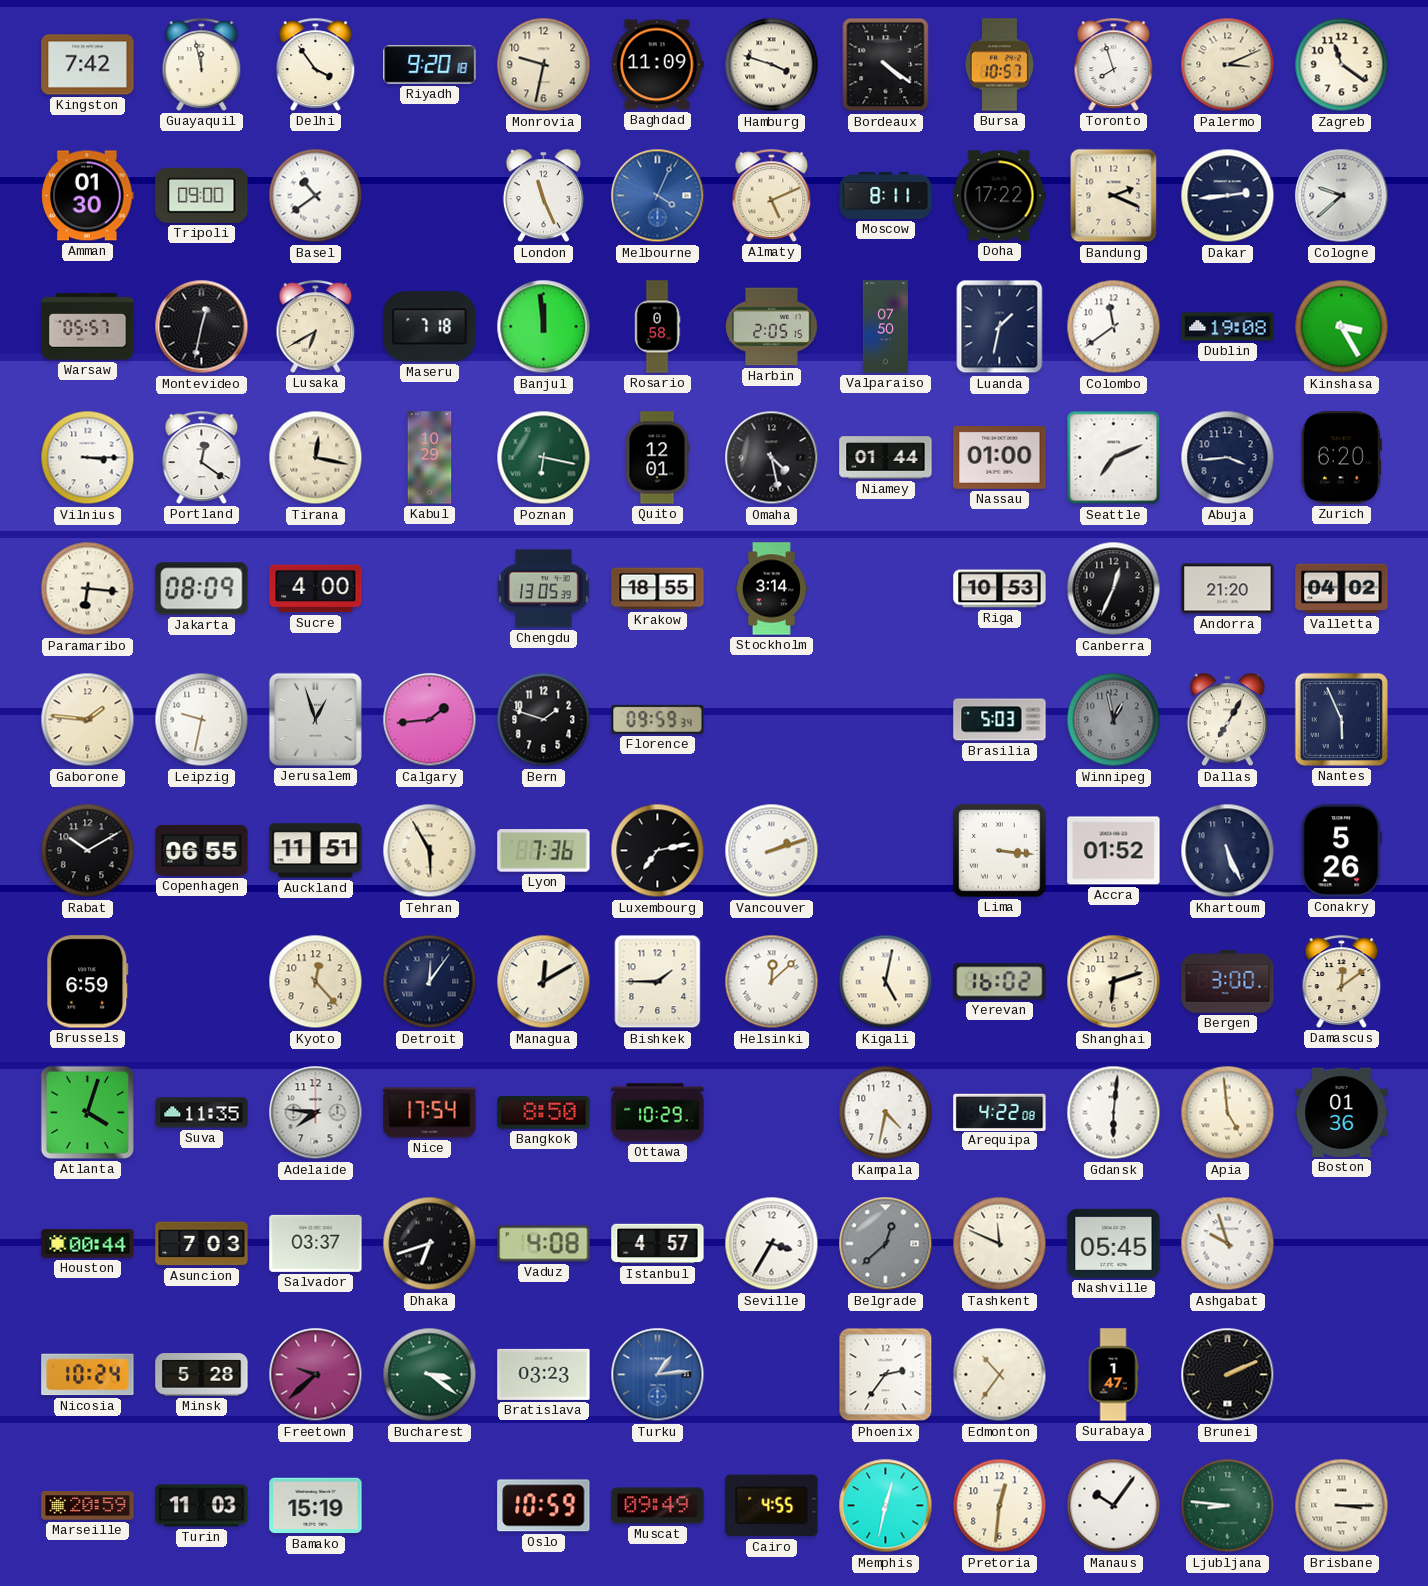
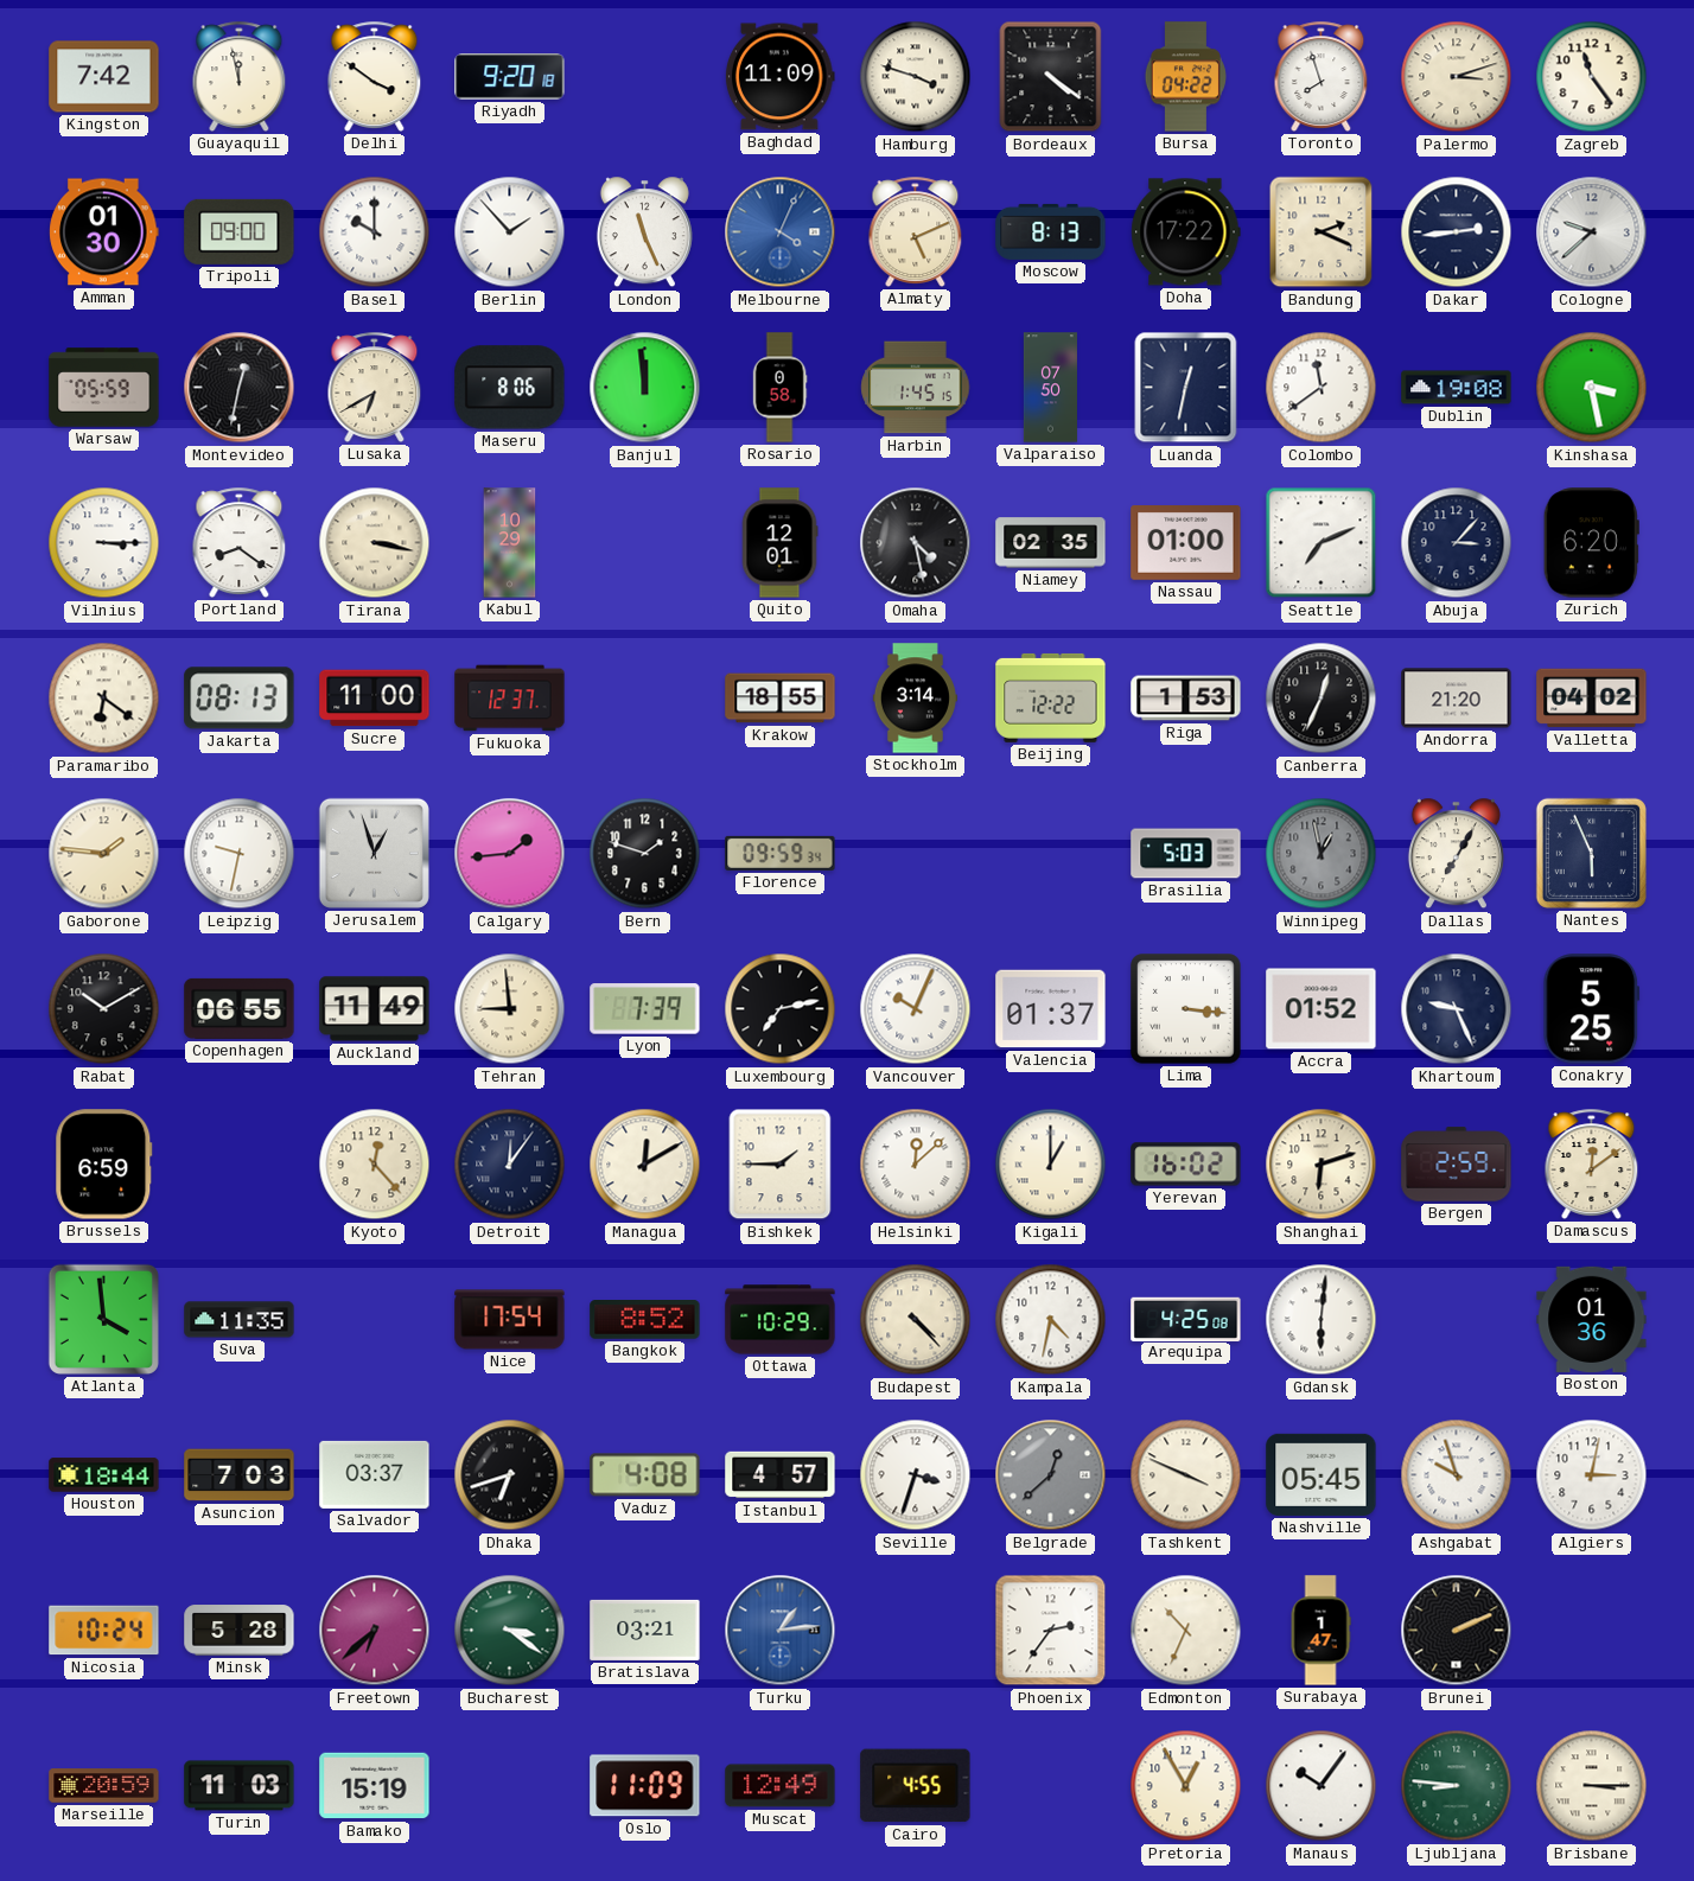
Delhi: 3:54 -> 3:51
Monrovia: 9:32 -> none
Bursa: 10:57 -> 04:22
Palermo: 3:11 -> 3:12
Zagreb: 11:21 -> 11:24
Basel: 10:39 -> 10:00
Berlin: none -> 1:53
Moscow: 8:11 -> 8:13
Warsaw: 05:57 -> 05:59
Maseru: 7:18 -> 8:06
Harbin: 2:05 -> 1:45
Luanda: 1:32 -> 12:32
Kinshasa: 3:25 -> 3:28
Portland: 12:21 -> 8:21
Tirana: 12:17 -> 3:17
Poznan: 6:17 -> none
Niamey: 01:44 -> 02:35
Abuja: 3:44 -> 3:07
Paramaribo: 6:16 -> 6:21
Jakarta: 08:09 -> 08:13
Sucre: 4:00 -> 11:00
Fukuoka: none -> 12:37
Chengdu: 13:05 -> none
Beijing: none -> 12:22
Riga: 10:53 -> 1:53
Auckland: 11:51 -> 11:49
Tehran: 5:55 -> 8:59
Lyon: 7:36 -> 7:39
Vancouver: 2:12 -> 10:04
Valencia: none -> 01:37
Khartoum: 5:26 -> 9:26
Conakry: 5:26 -> 5:25
Kigali: 5:02 -> 1:00
Bergen: 3:00 -> 2:59
Atlanta: 4:03 -> 3:59
Adelaide: 7:46 -> none
Bangkok: 8:50 -> 8:52
Budapest: none -> 4:23
Arequipa: 4:22 -> 4:25
Apia: 4:59 -> none
Houston: 00:44 -> 18:44
Seville: 3:35 -> 3:33
Tashkent: 11:49 -> 3:49
Algiers: none -> 3:02
Freetown: 9:38 -> 6:38
Bratislava: 03:23 -> 03:21
Edmonton: 10:36 -> 10:34
Oslo: 10:59 -> 11:09
Muscat: 09:49 -> 12:49
Memphis: 12:32 -> none
Pretoria: 12:31 -> 12:55
